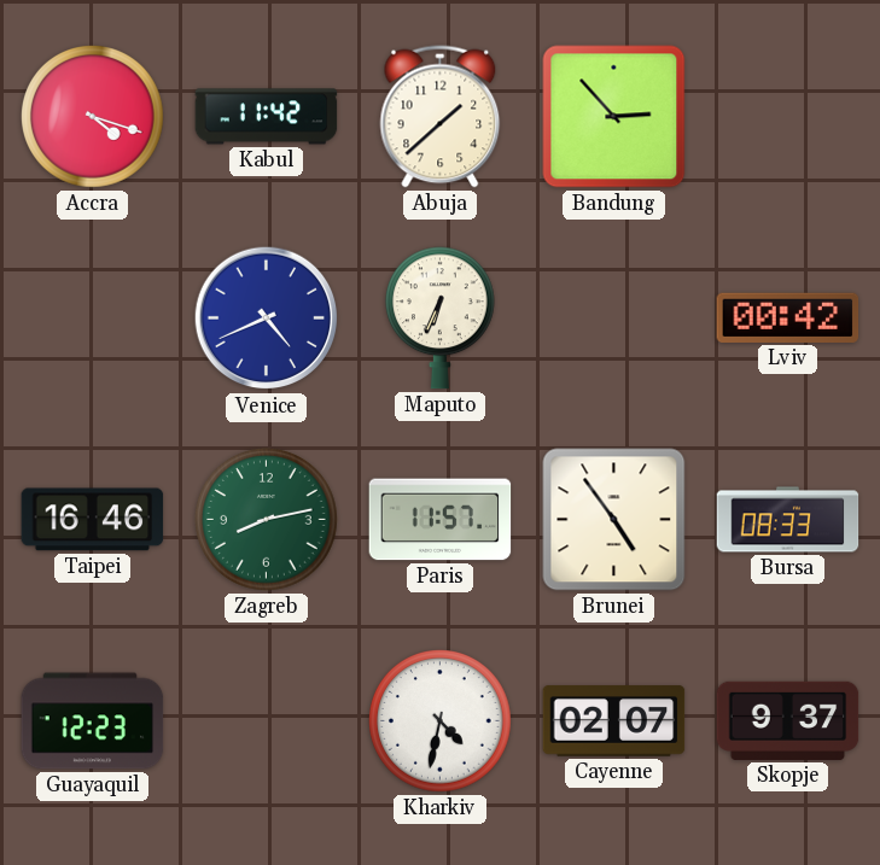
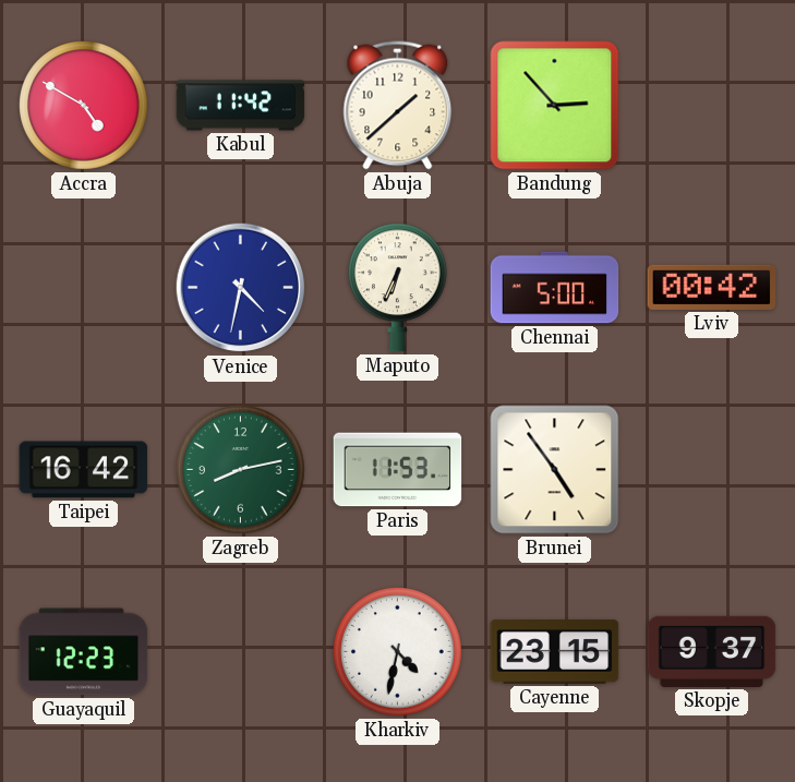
Accra: 4:18 -> 4:50
Venice: 4:41 -> 4:32
Chennai: none -> 5:00
Taipei: 16:46 -> 16:42
Paris: 11:57 -> 11:53
Bursa: 08:33 -> none
Cayenne: 02:07 -> 23:15
